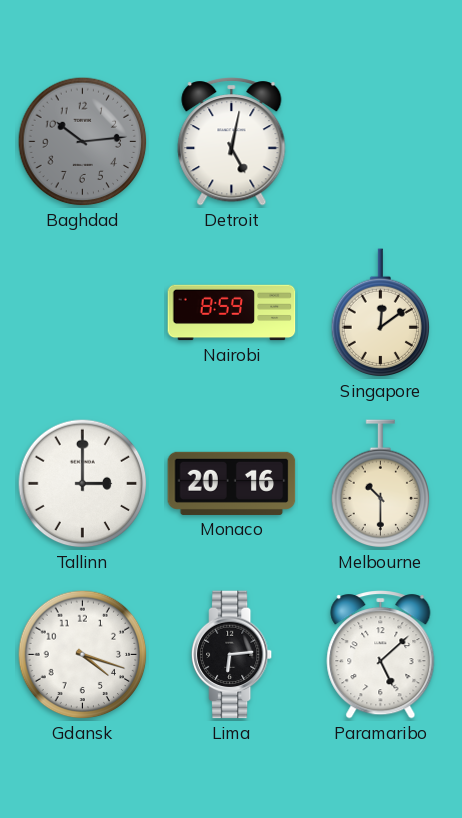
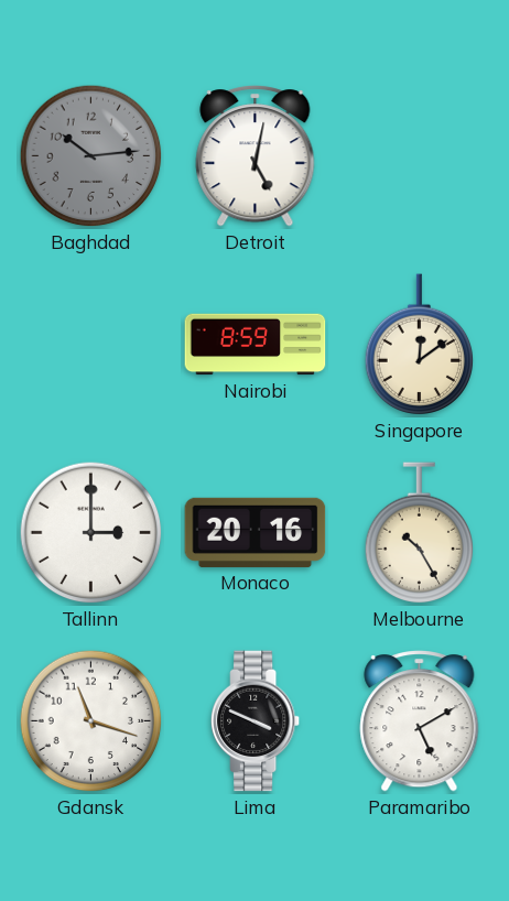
Melbourne: 10:30 -> 10:25
Gdansk: 4:18 -> 11:18
Lima: 6:14 -> 3:49
Paramaribo: 5:08 -> 5:10
